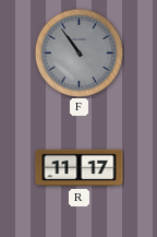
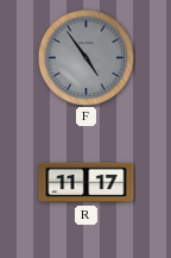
F: 10:54 -> 4:54
